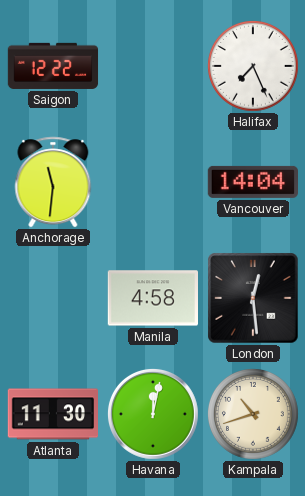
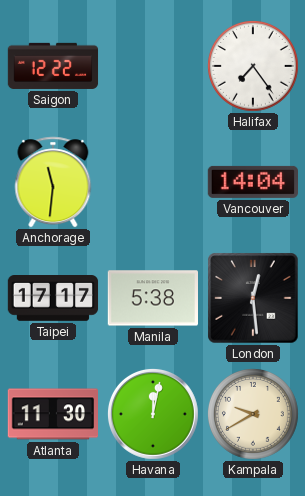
Halifax: 7:26 -> 7:24
Taipei: none -> 17:17
Manila: 4:58 -> 5:38
Kampala: 10:42 -> 9:40
